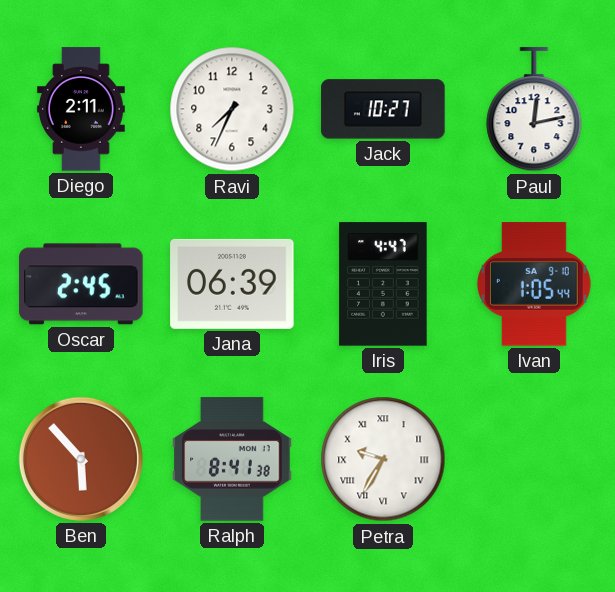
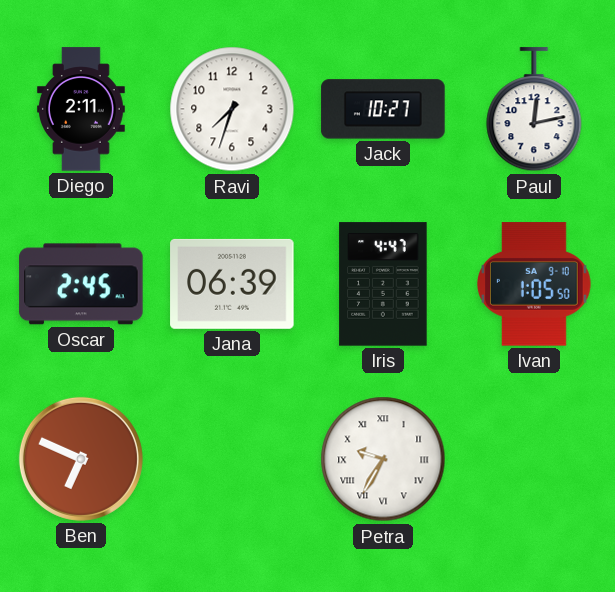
Ravi: 7:34 -> 7:33
Ivan: 1:05:44 -> 1:05:50
Ben: 5:53 -> 6:49
Ralph: 8:41 -> none
